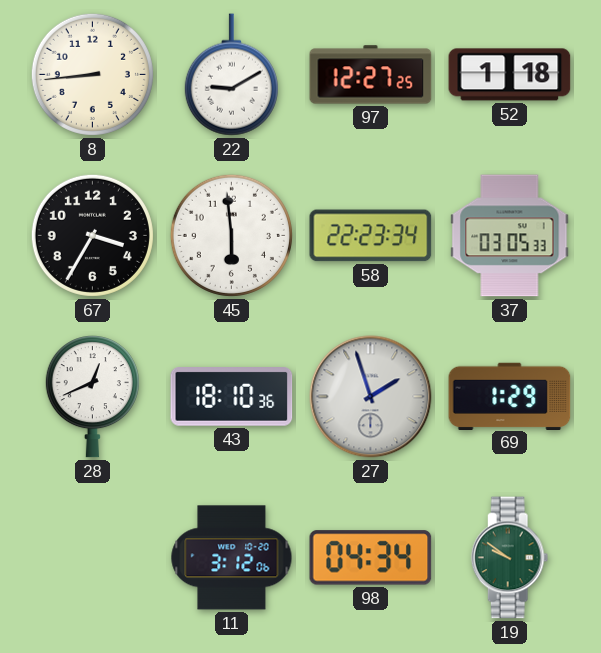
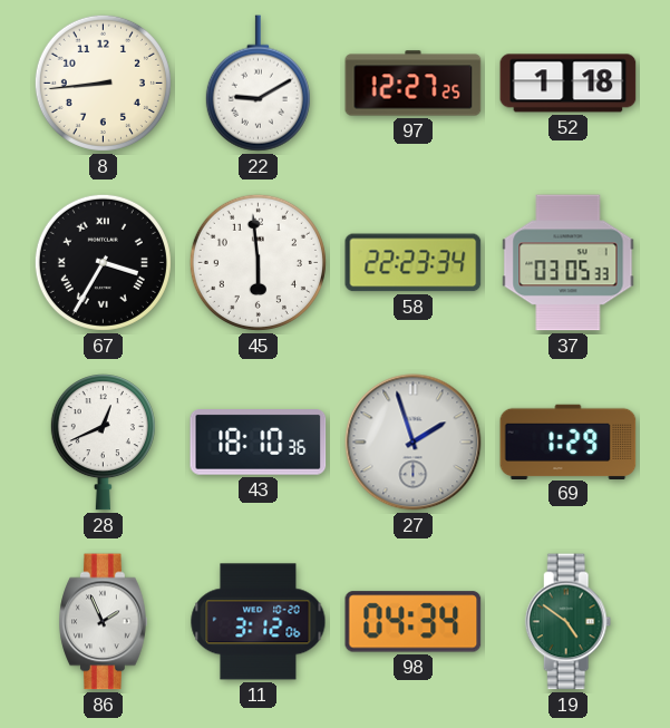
67 numerals: Arabic -> Roman
86: none -> 1:56
19: 9:51 -> 4:51
